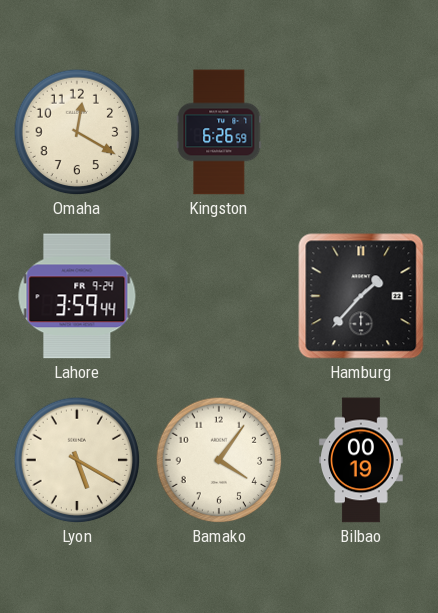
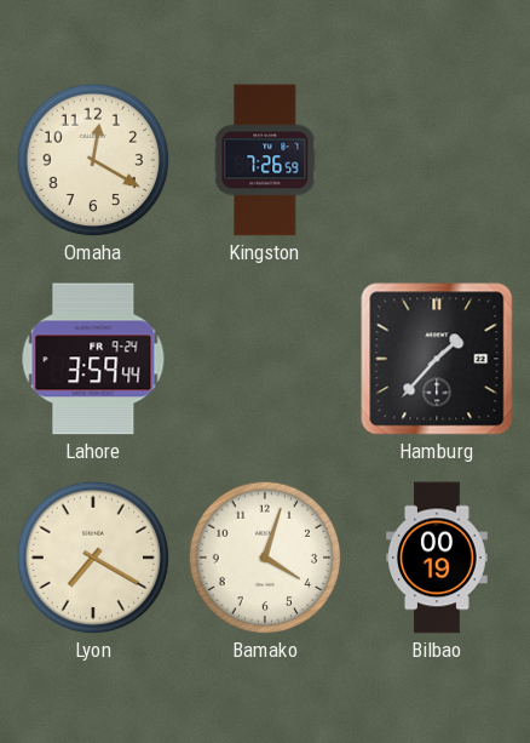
Kingston: 6:26 -> 7:26
Lyon: 5:20 -> 7:20
Bamako: 4:06 -> 4:03
